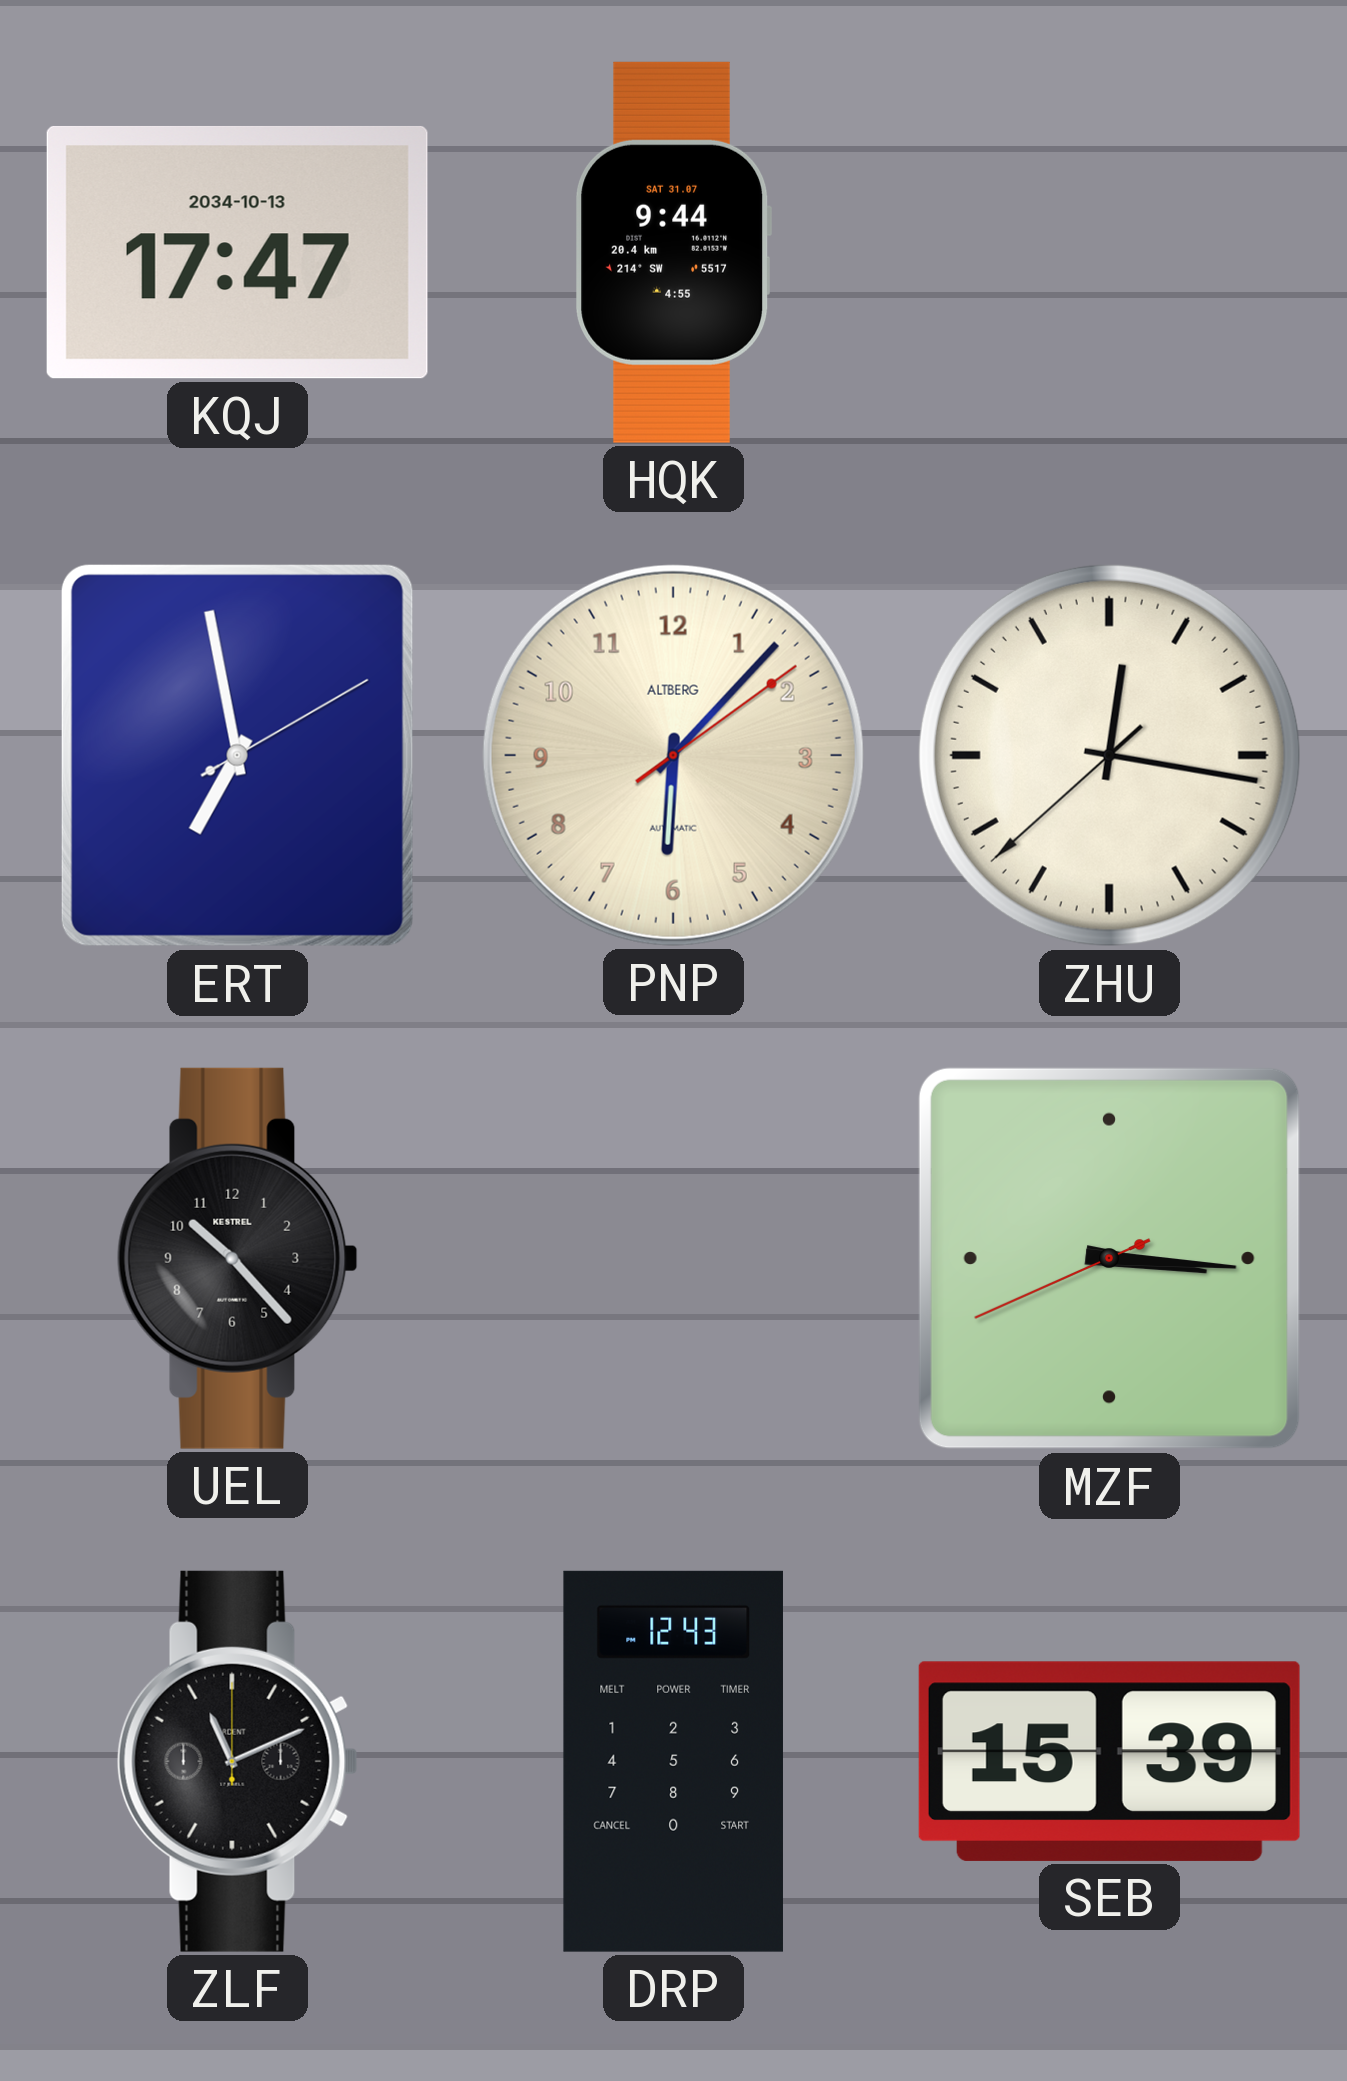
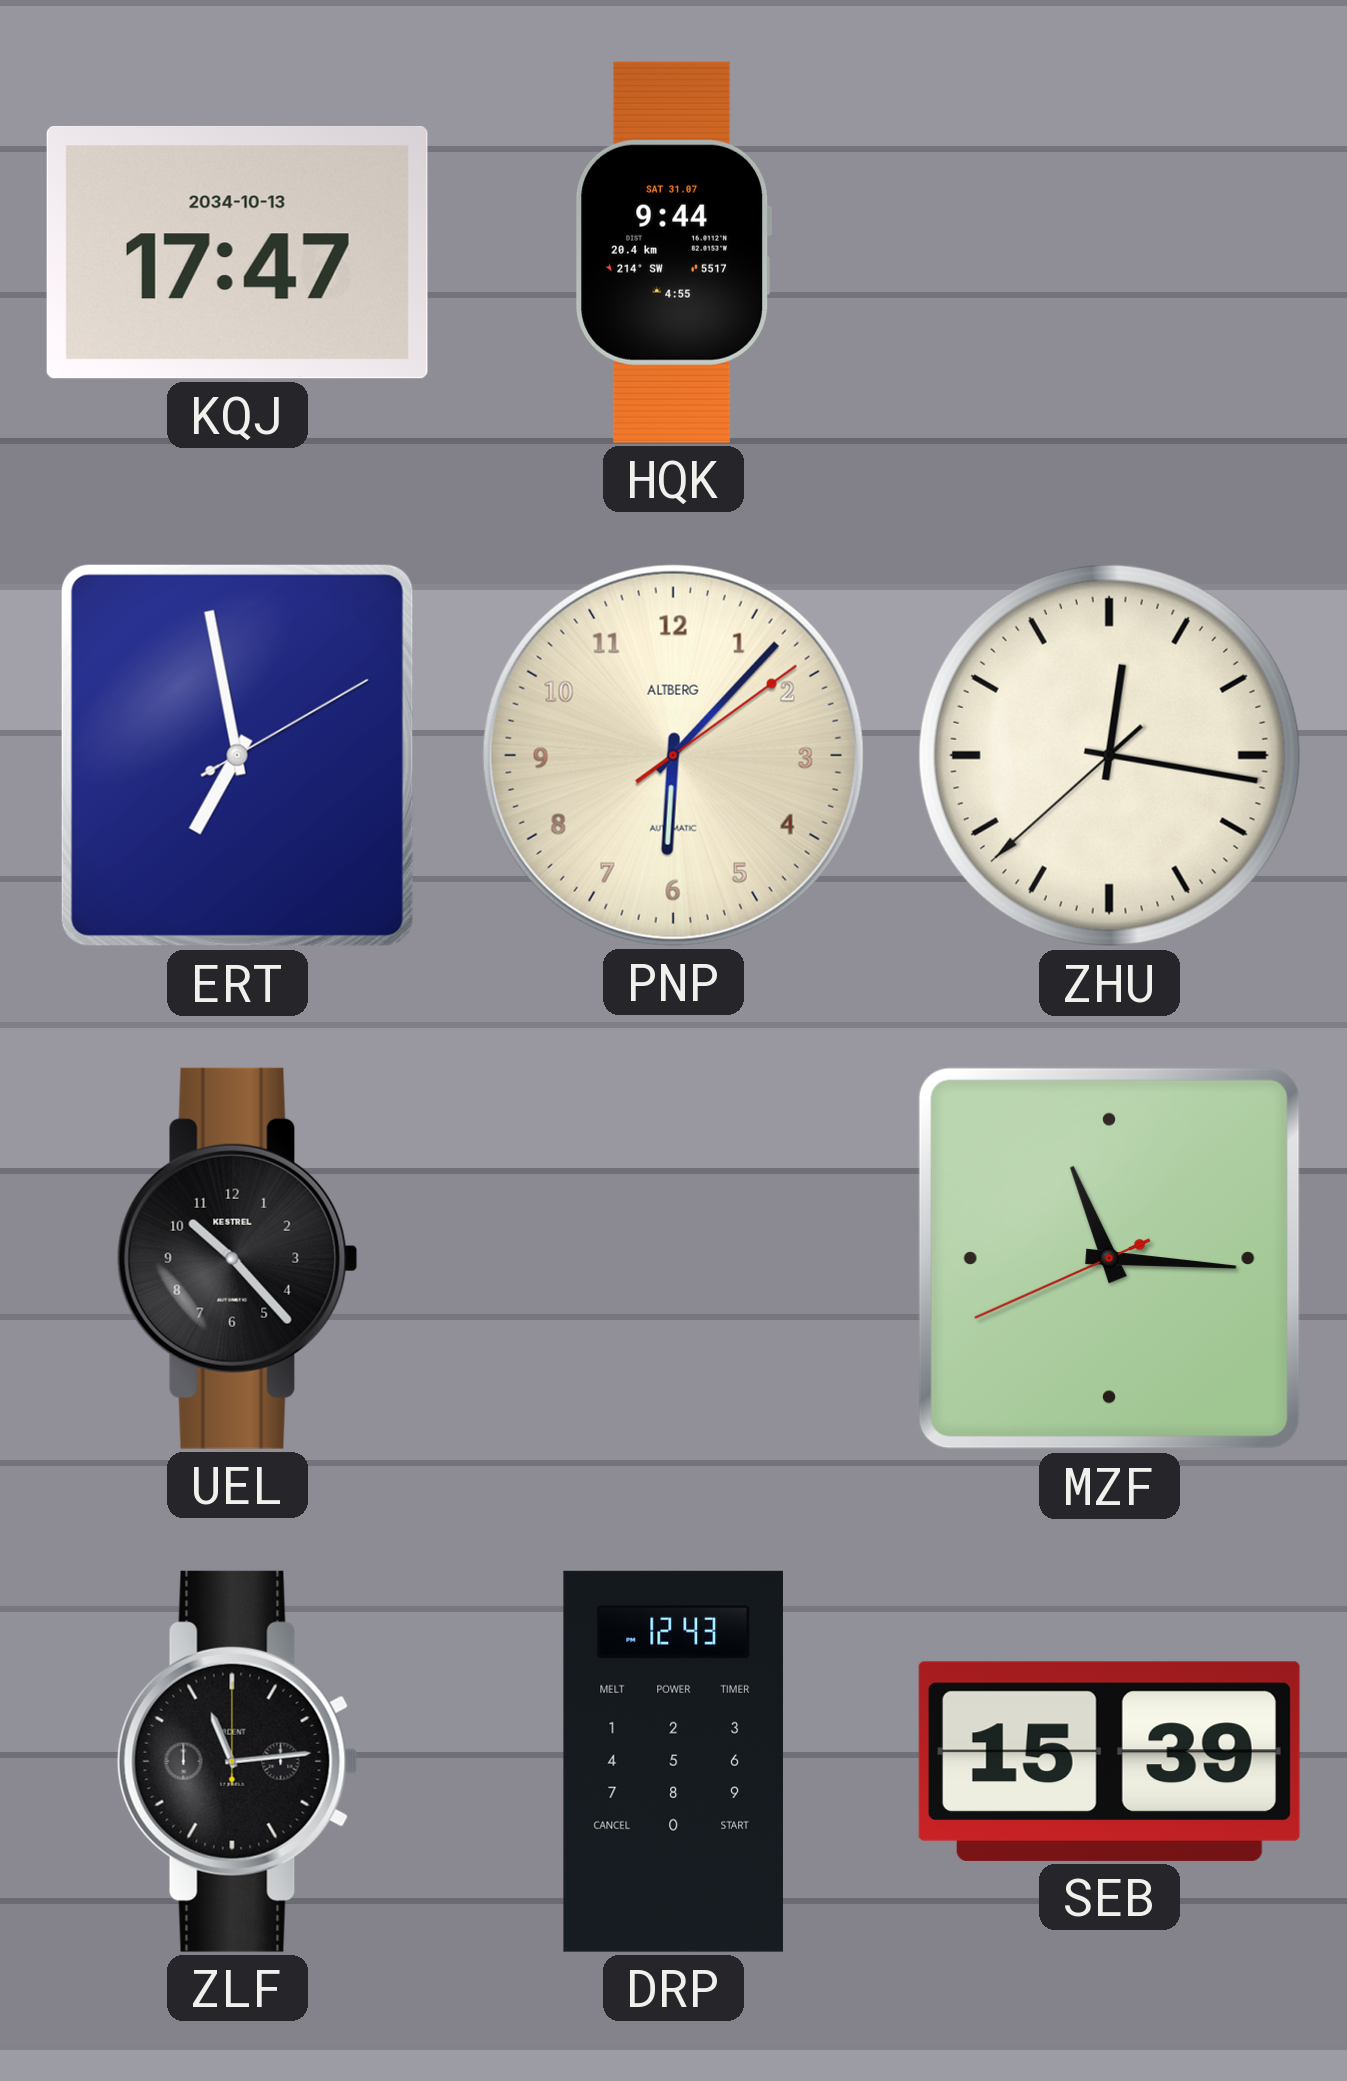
MZF: 3:15 -> 11:15
ZLF: 11:11 -> 11:14
